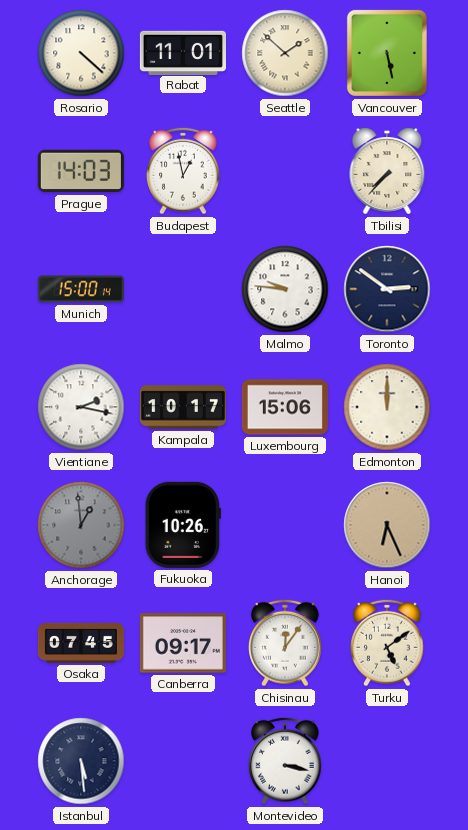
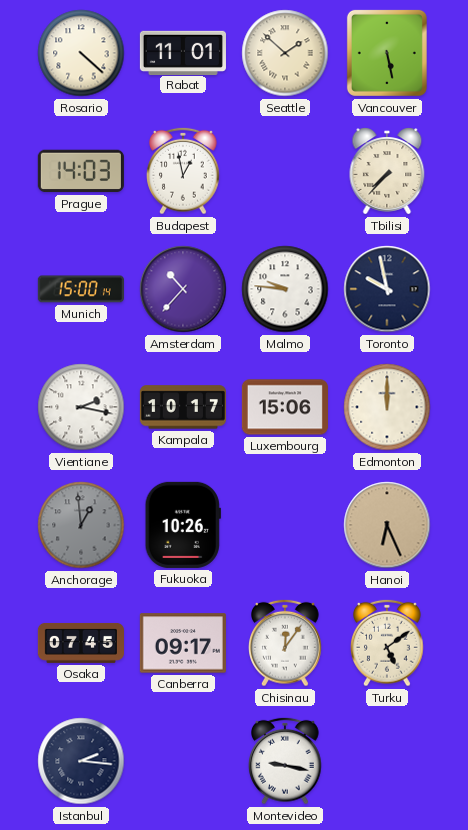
Amsterdam: none -> 10:37
Toronto: 2:51 -> 9:58
Istanbul: 5:29 -> 2:16
Montevideo: 3:17 -> 9:17
